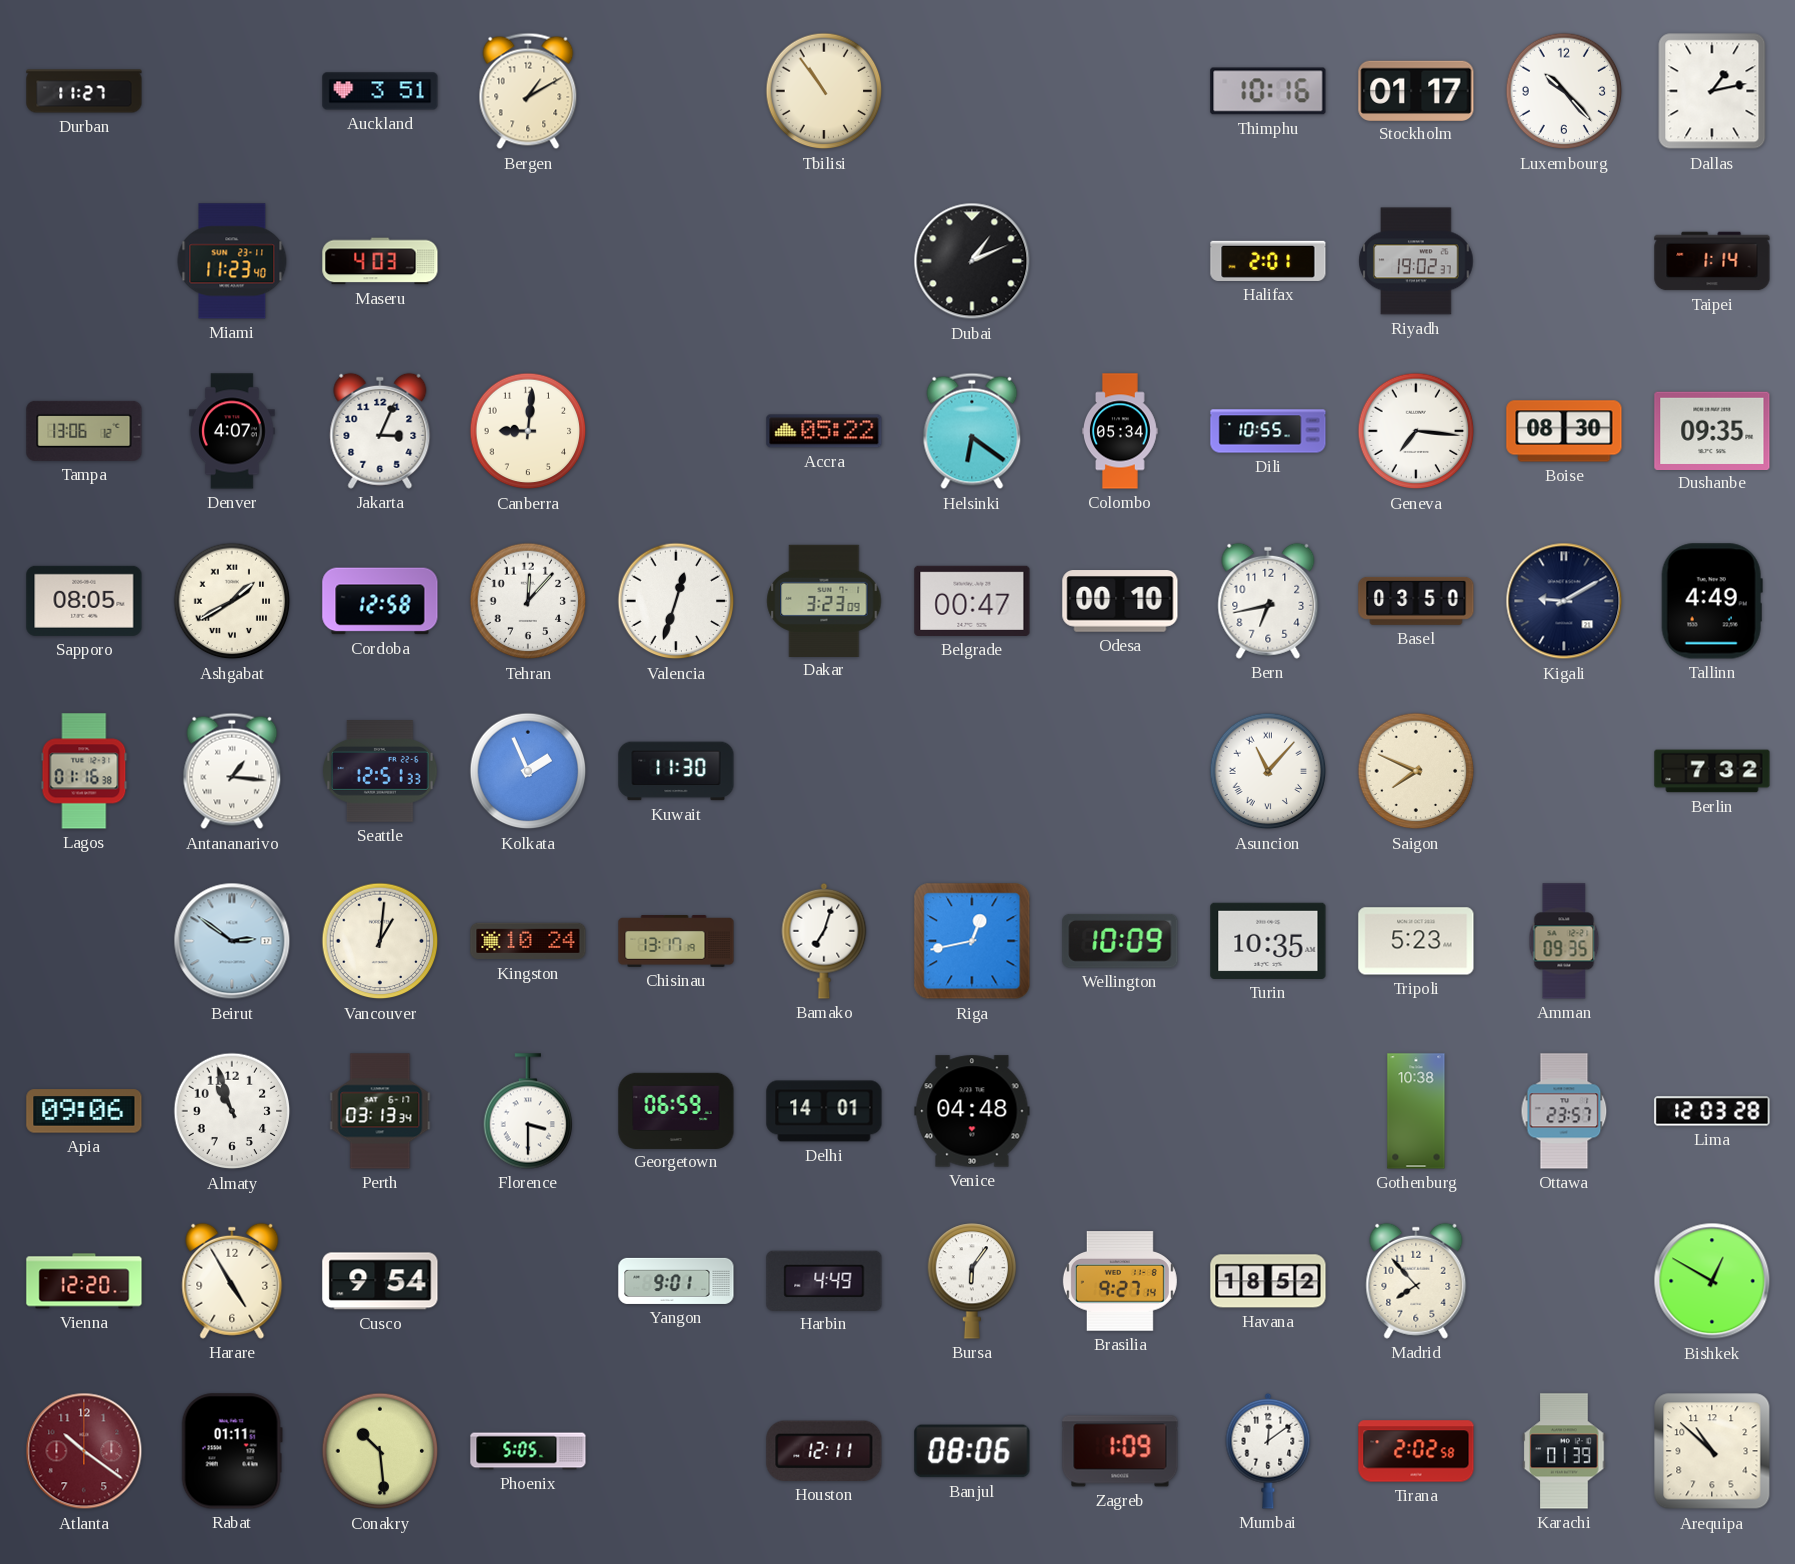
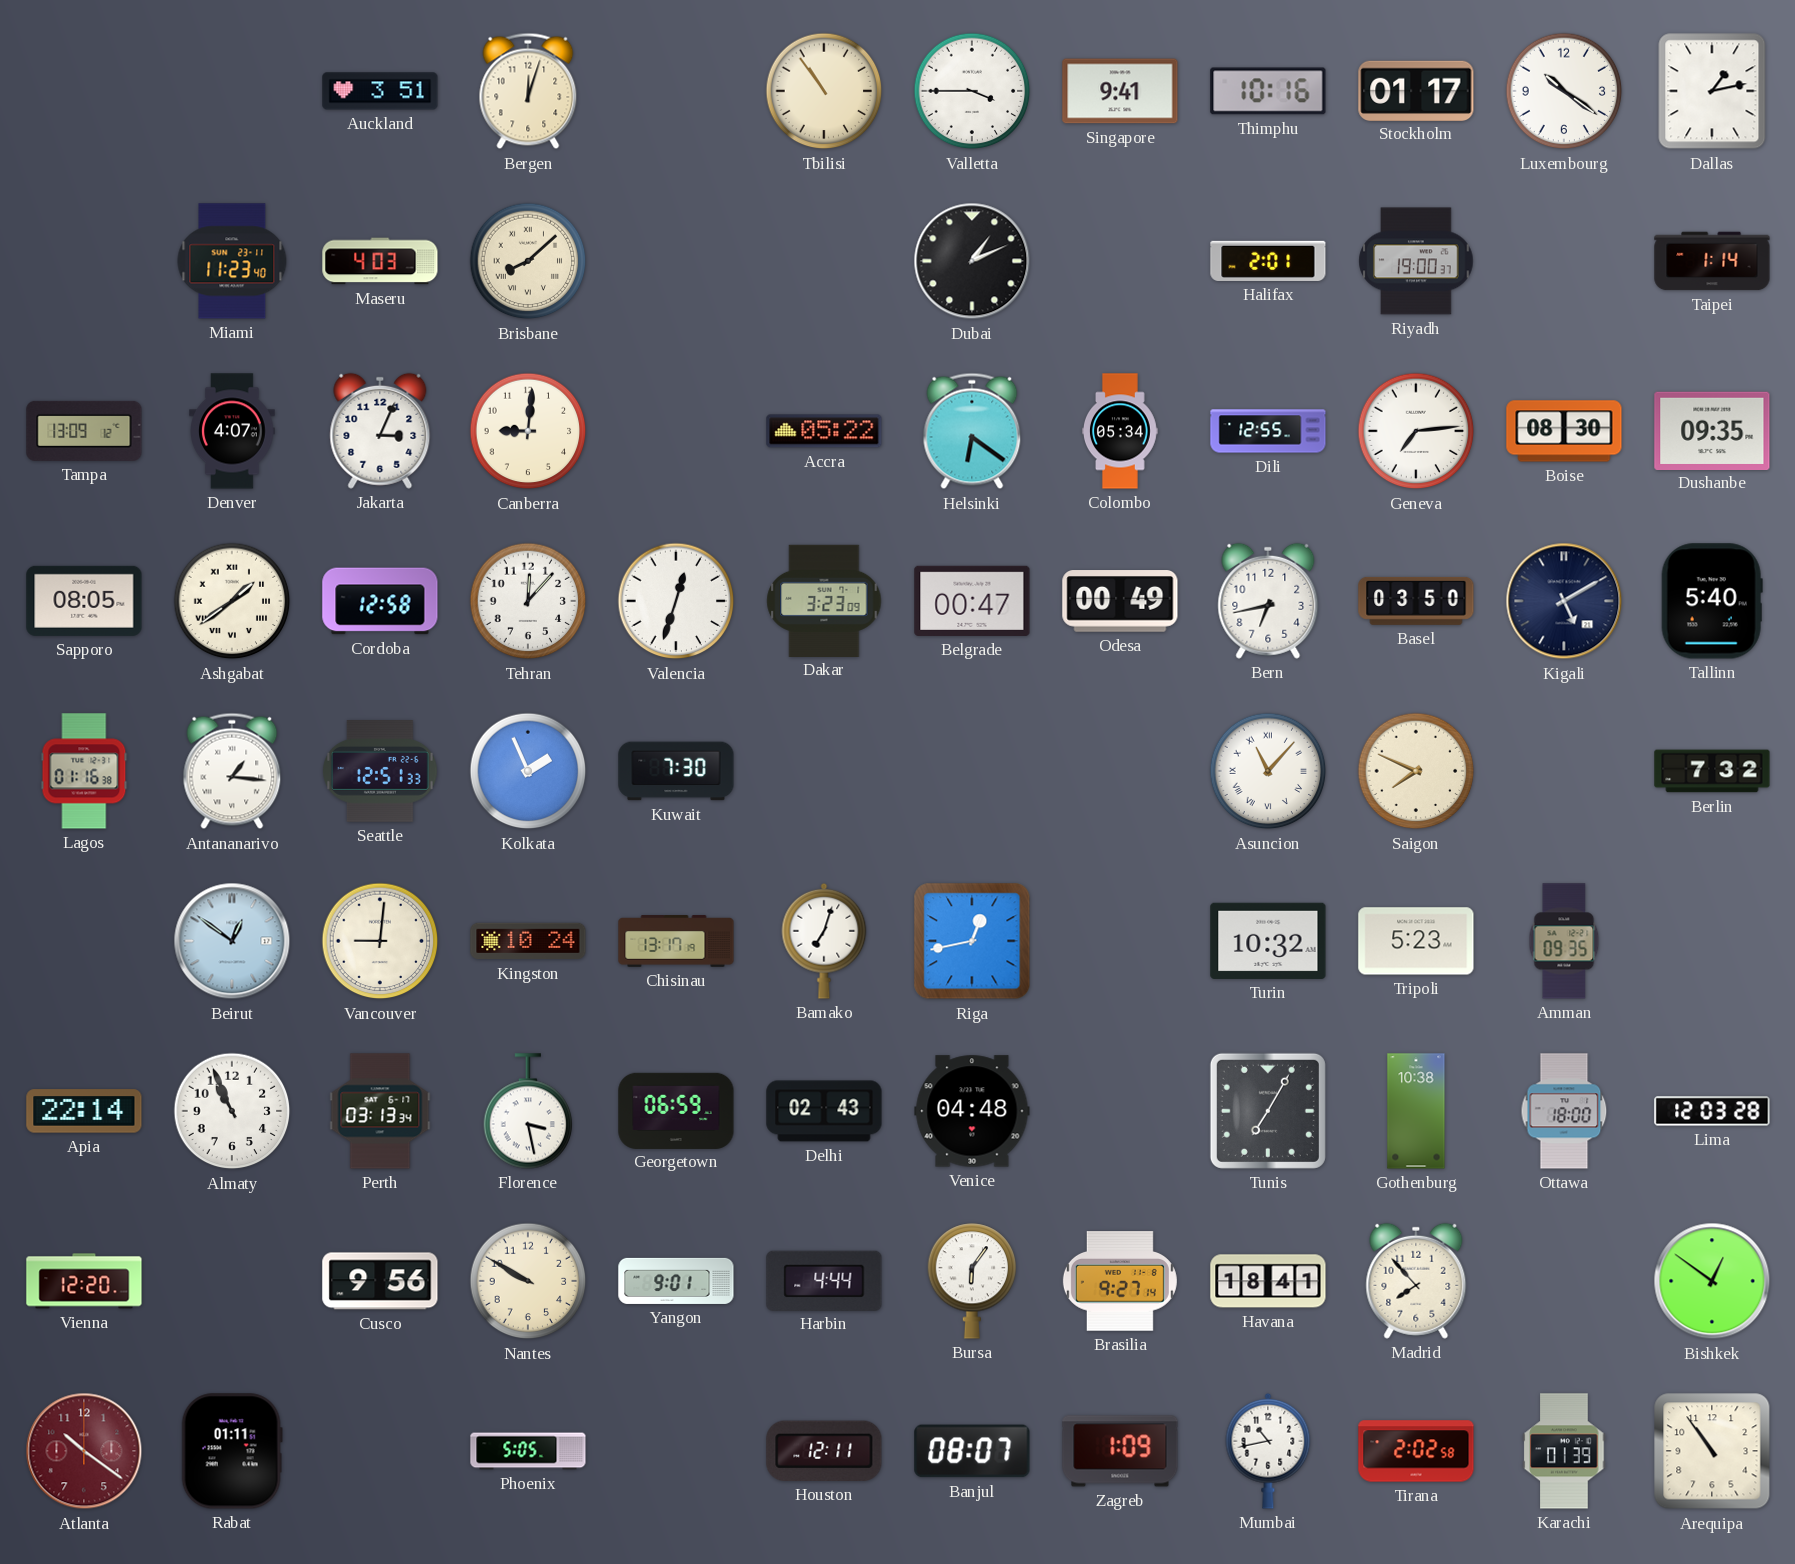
Durban: 11:27 -> none
Bergen: 1:10 -> 12:03
Valletta: none -> 3:45
Singapore: none -> 9:41
Luxembourg: 10:23 -> 10:21
Brisbane: none -> 8:08
Riyadh: 19:02 -> 19:00
Tampa: 13:06 -> 13:09
Dili: 10:55 -> 12:55
Geneva: 7:16 -> 7:14
Ashgabat: 1:40 -> 1:39
Odesa: 00:10 -> 00:49
Kigali: 9:10 -> 5:10
Tallinn: 4:49 -> 5:40
Kuwait: 11:30 -> 7:30
Beirut: 2:51 -> 12:51
Vancouver: 1:01 -> 9:01
Wellington: 10:09 -> none
Turin: 10:35 -> 10:32
Apia: 09:06 -> 22:14
Almaty: 10:57 -> 10:56
Florence: 3:30 -> 3:28
Delhi: 14:01 -> 02:43
Tunis: none -> 7:05
Ottawa: 23:57 -> 18:00
Harare: 4:55 -> none
Cusco: 9:54 -> 9:56
Nantes: none -> 9:50
Harbin: 4:49 -> 4:44
Havana: 18:52 -> 18:41
Bishkek: 12:50 -> 12:51
Conakry: 10:29 -> none
Banjul: 08:06 -> 08:07
Mumbai: 12:09 -> 10:43
Arequipa: 10:52 -> 10:54
